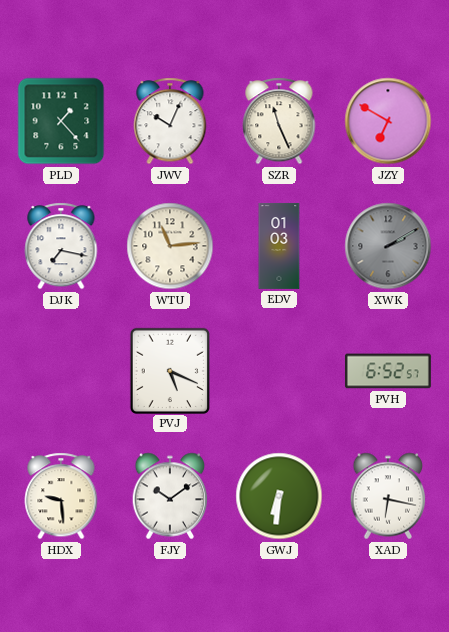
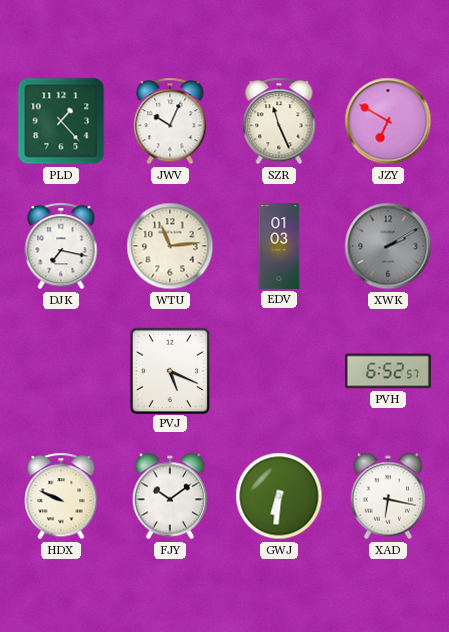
HDX: 9:29 -> 9:49
